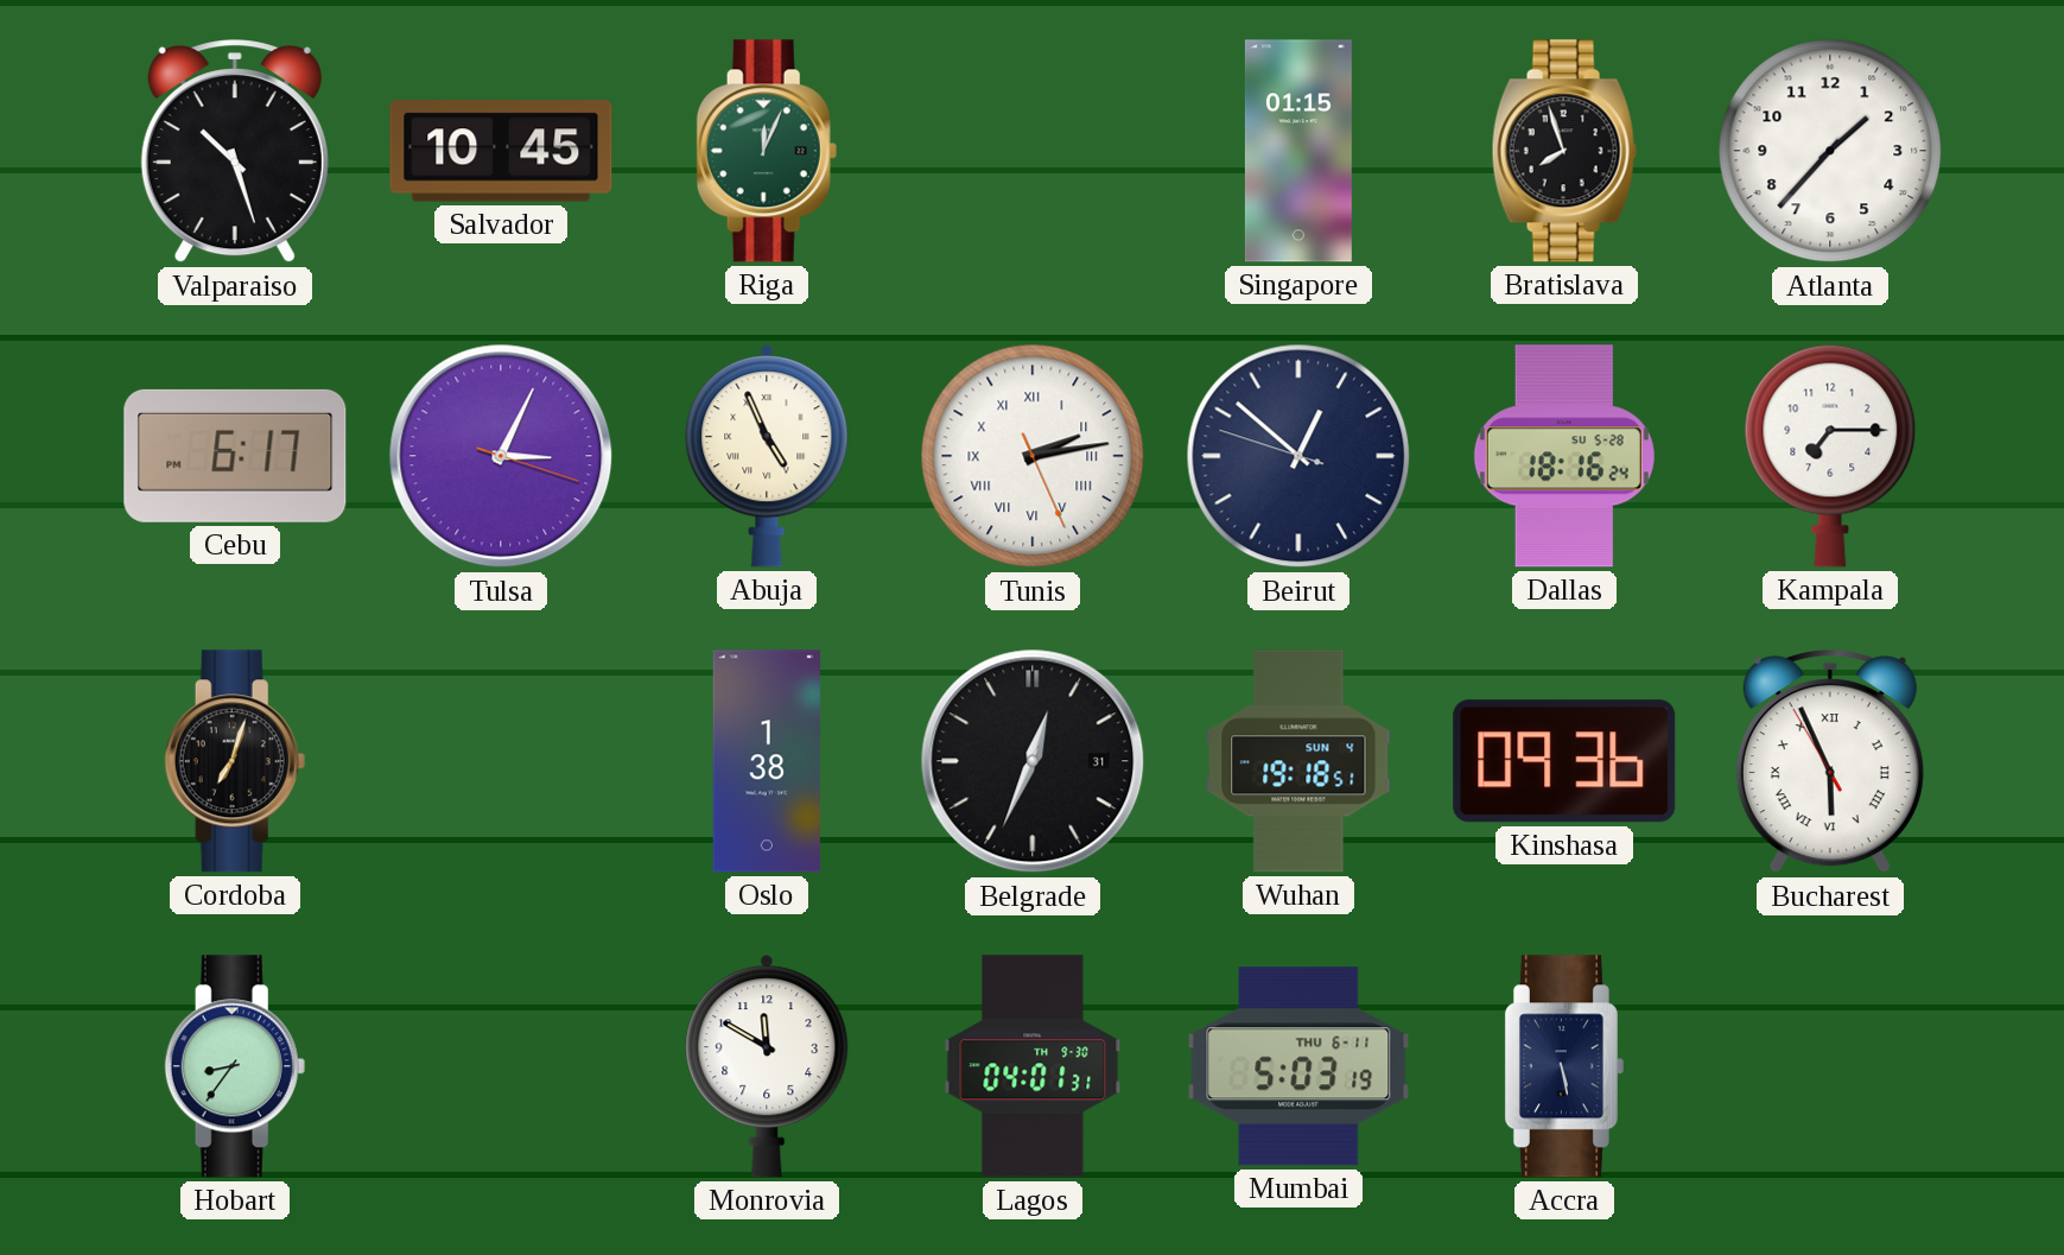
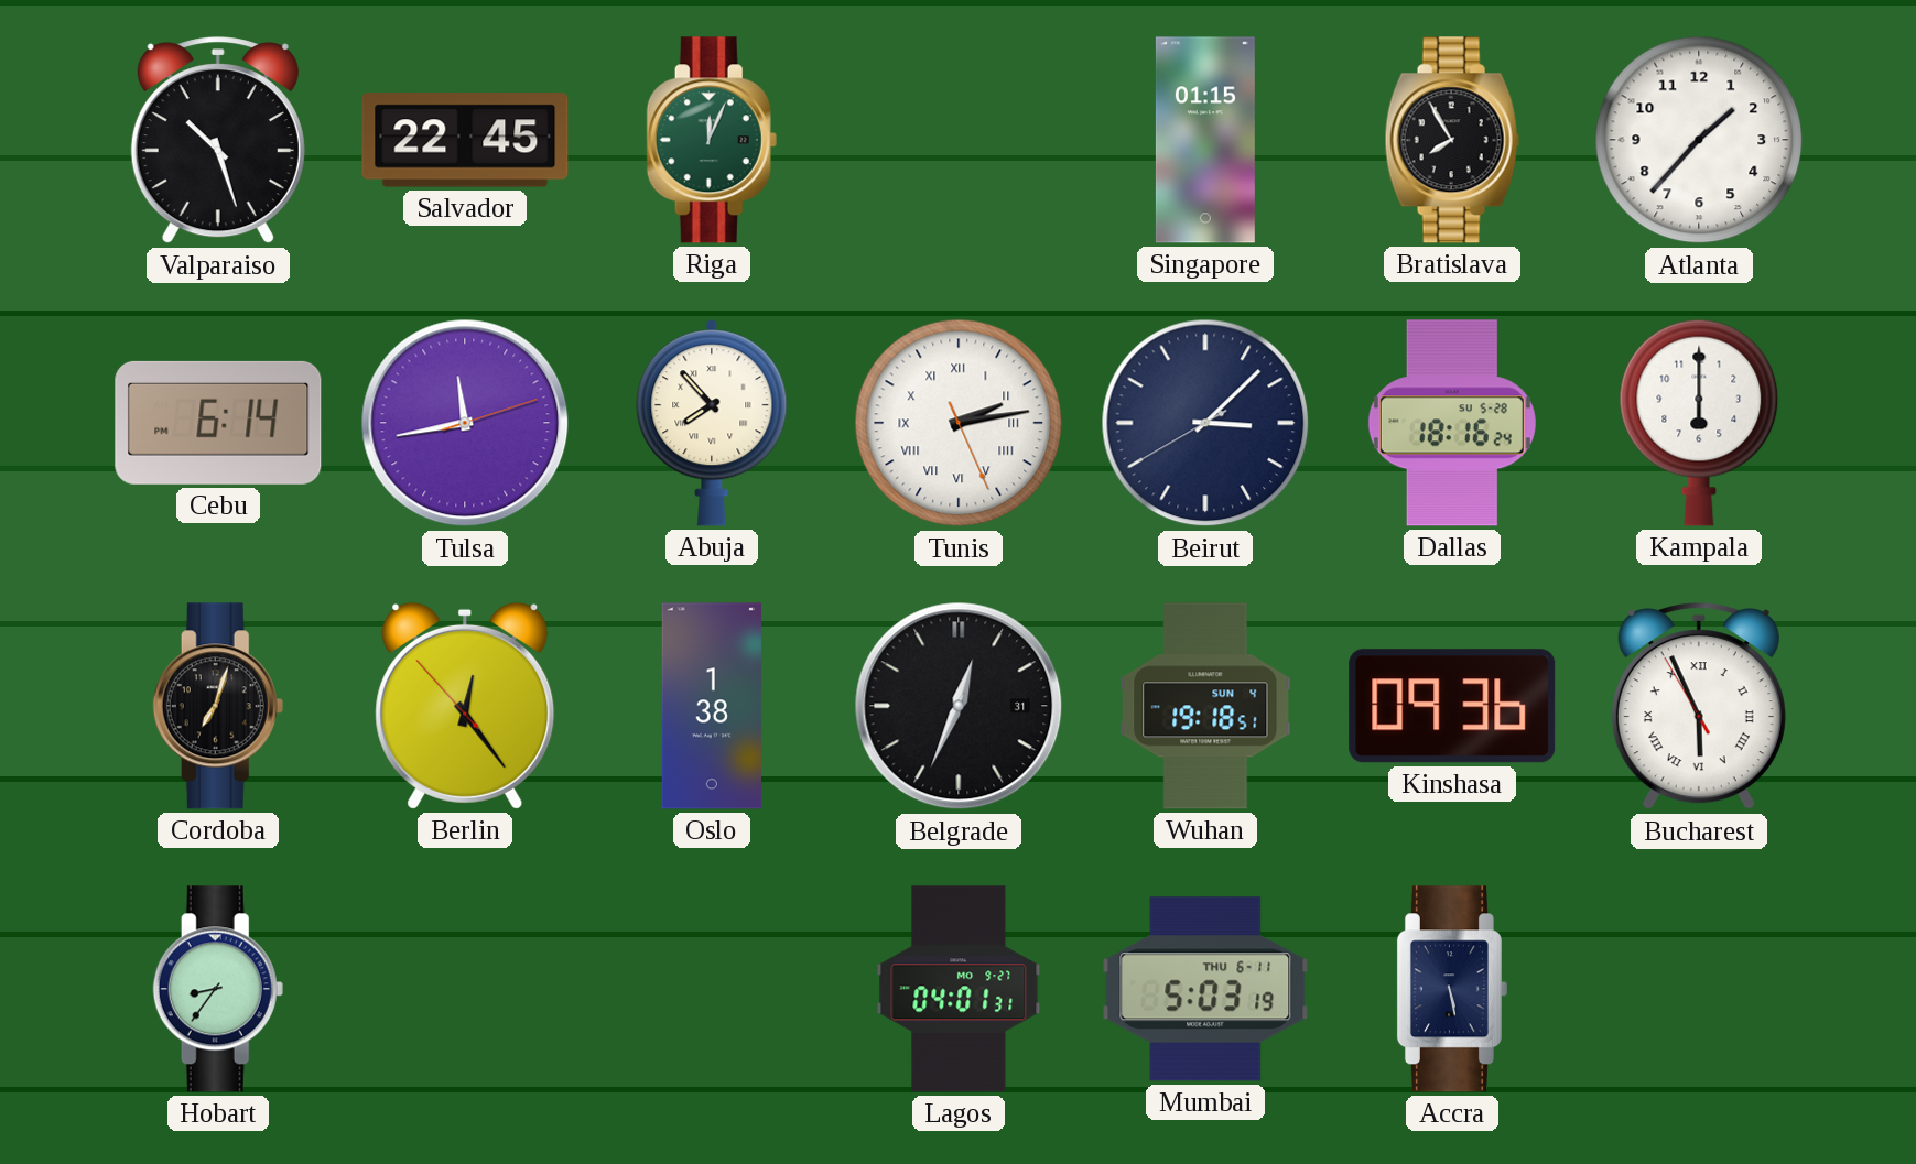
Salvador: 10:45 -> 22:45
Bratislava: 7:57 -> 7:55
Cebu: 6:17 -> 6:14
Tulsa: 3:04 -> 11:43
Abuja: 4:56 -> 7:53
Beirut: 12:51 -> 3:07
Kampala: 7:15 -> 6:00
Berlin: none -> 12:23
Monrovia: 11:50 -> none
Lagos date: TH 9-30 -> MO 9-27
